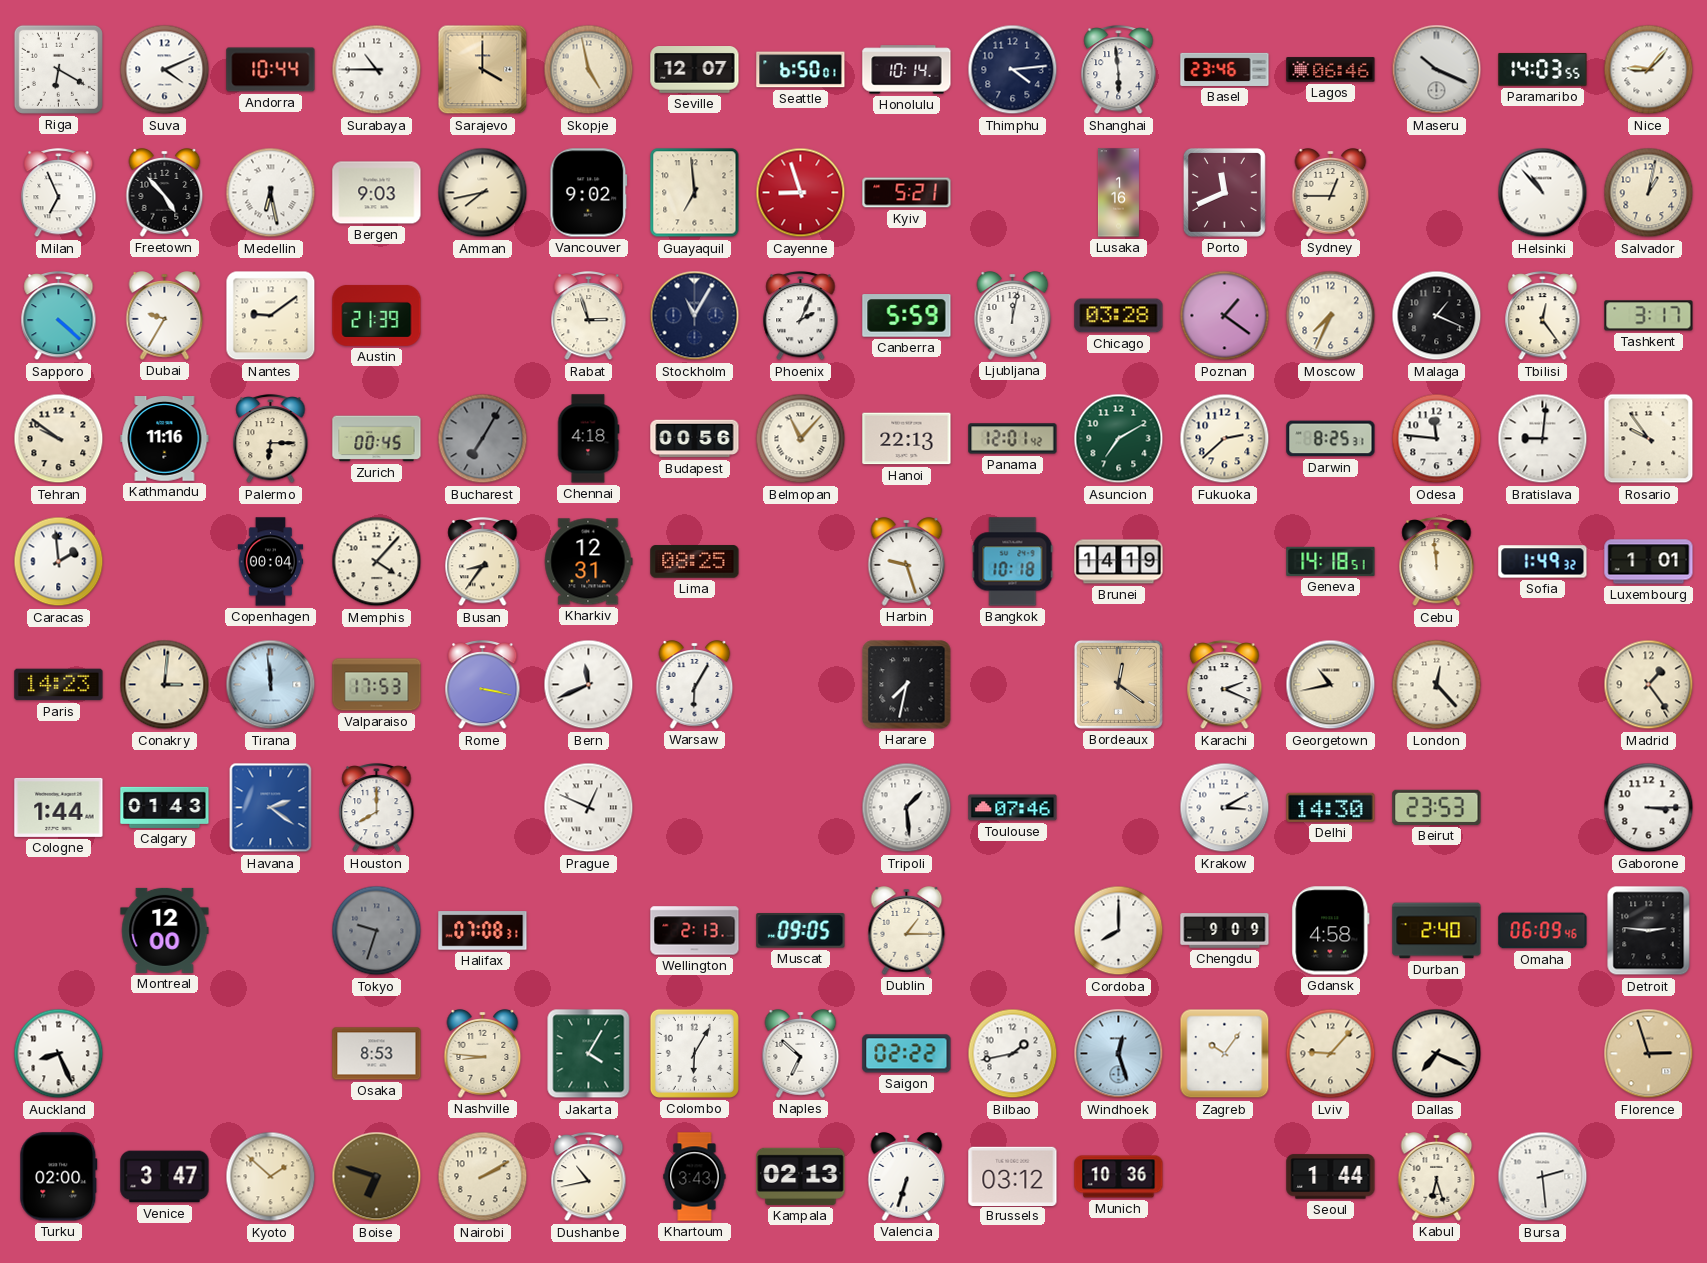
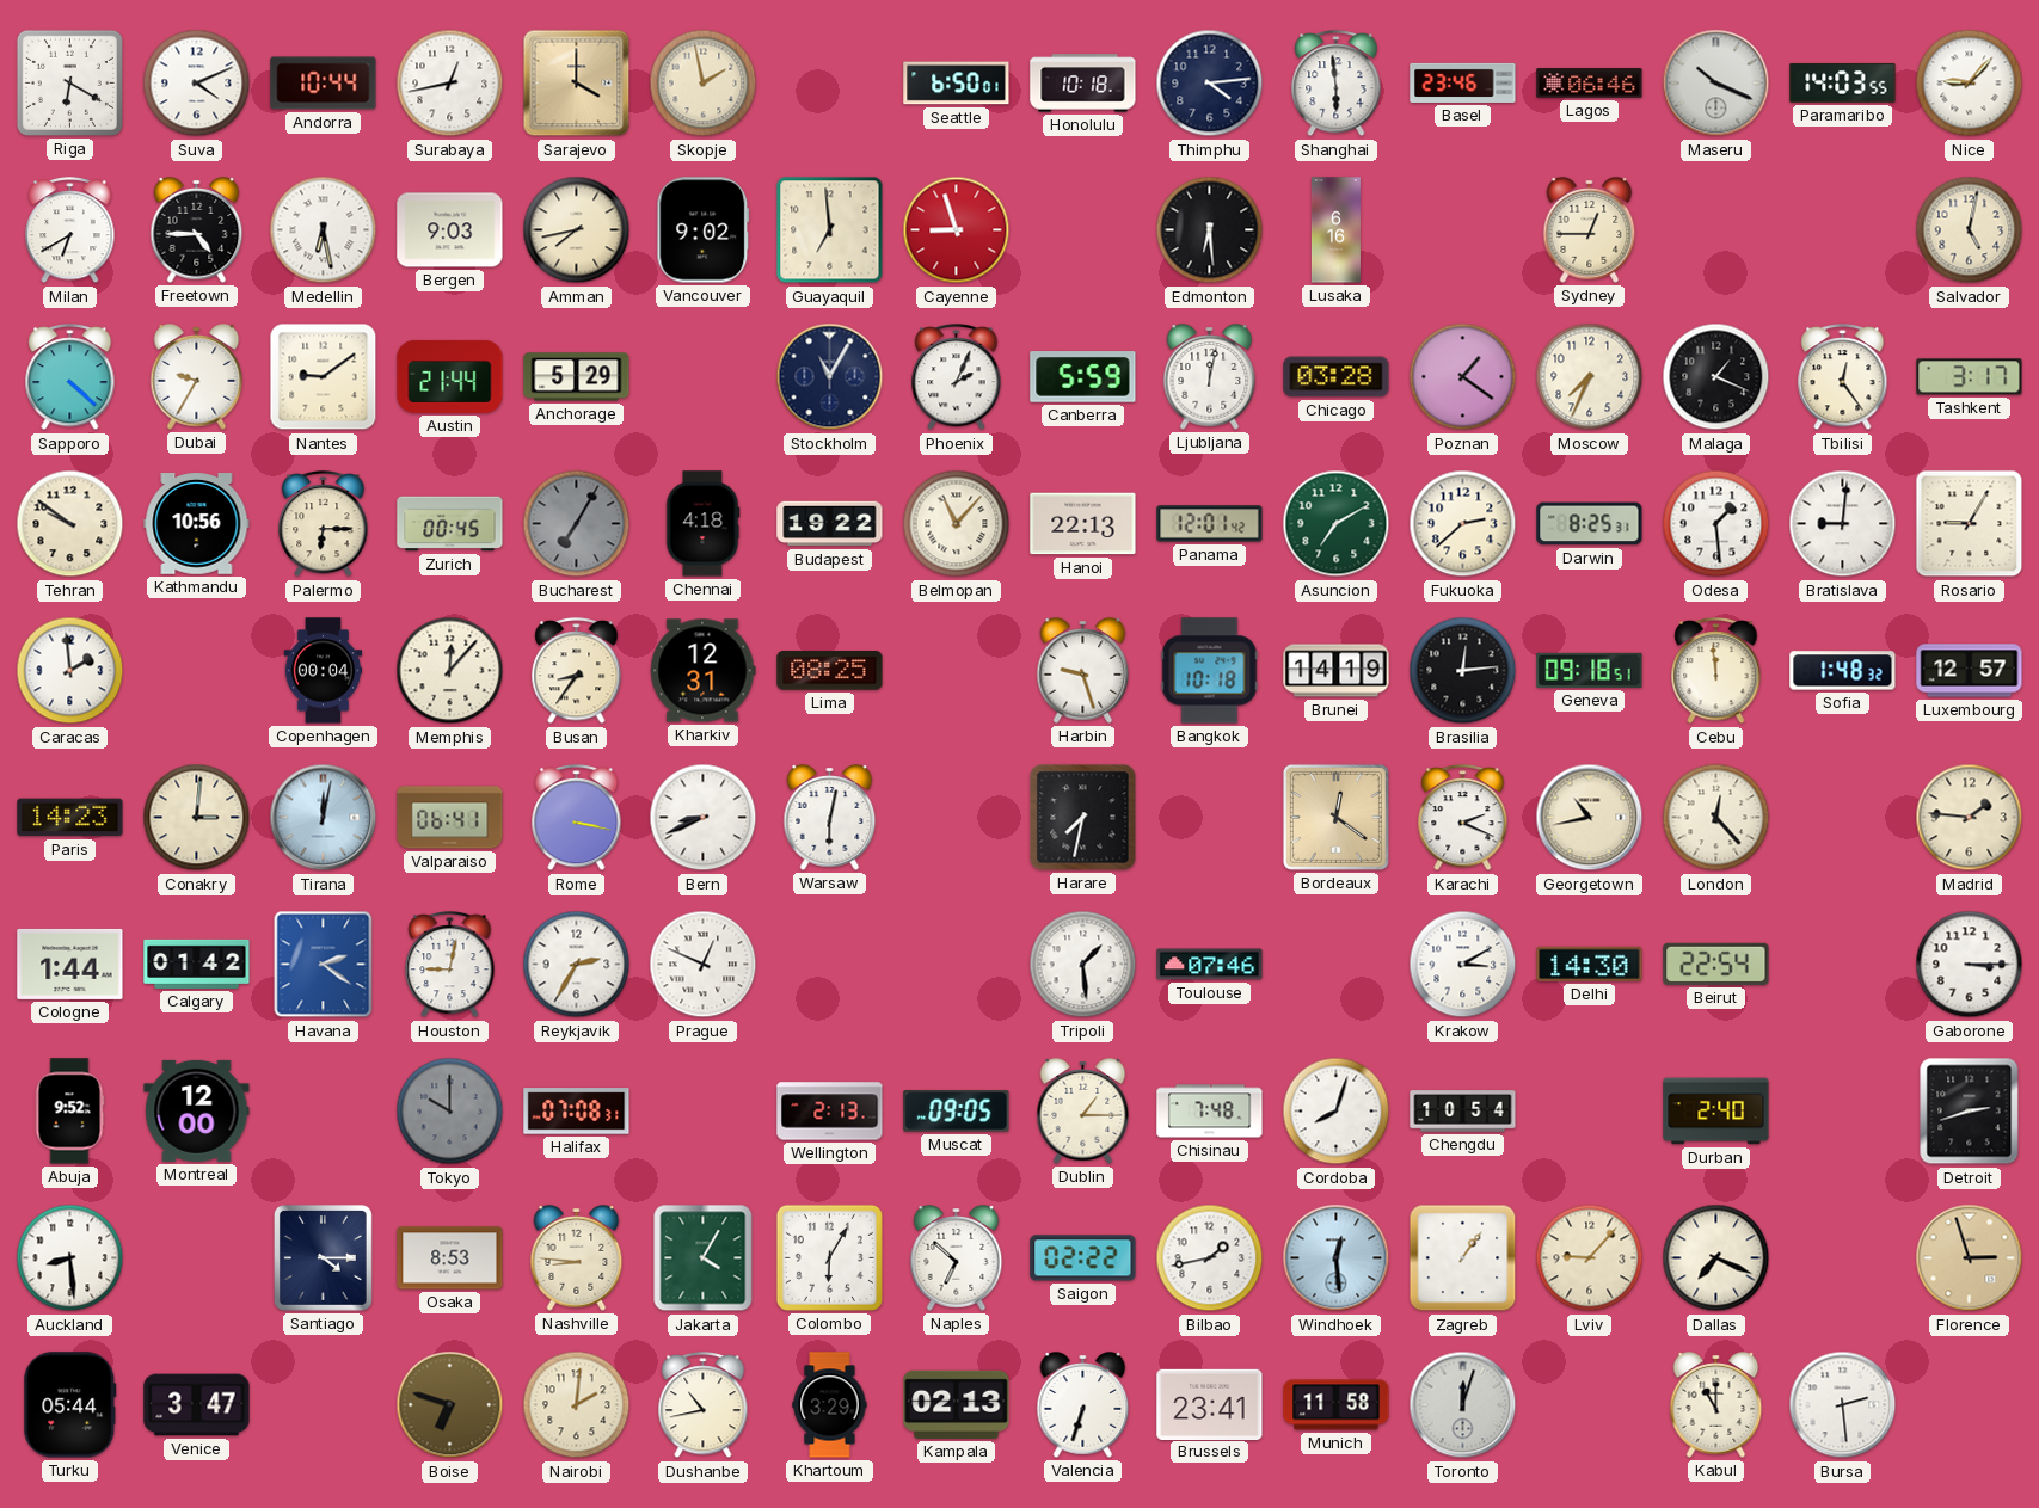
Surabaya: 10:45 -> 12:43
Skopje: 4:58 -> 1:58
Seville: 12:07 -> none
Honolulu: 10:14 -> 10:18
Milan: 6:56 -> 6:40
Freetown: 4:53 -> 4:45
Kyiv: 5:21 -> none
Edmonton: none -> 6:29
Lusaka: 1:16 -> 6:16
Porto: 11:41 -> none
Helsinki: 10:53 -> none
Salvador: 1:02 -> 5:02
Austin: 21:39 -> 21:44
Anchorage: none -> 5:29
Rabat: 2:57 -> none
Kathmandu: 11:16 -> 10:56
Budapest: 00:56 -> 19:22
Odesa: 11:46 -> 1:29
Rosario: 9:54 -> 9:05
Memphis: 4:07 -> 12:07
Brasilia: none -> 12:14
Geneva: 14:18 -> 09:18
Sofia: 1:49 -> 1:48
Luxembourg: 1:01 -> 12:57
Tirana: 11:59 -> 12:02
Valparaiso: 17:53 -> 06:41
Bern: 11:41 -> 8:41
Warsaw: 6:05 -> 6:02
Madrid: 1:24 -> 1:46
Calgary: 01:43 -> 01:42
Houston: 8:00 -> 9:02
Reykjavik: none -> 2:35
Beirut: 23:53 -> 22:54
Abuja: none -> 9:52
Tokyo: 9:33 -> 10:00
Chisinau: none -> 7:48
Cordoba: 8:00 -> 8:03
Chengdu: 9:09 -> 10:54
Gdansk: 4:58 -> none
Omaha: 06:09 -> none
Detroit: 2:46 -> 2:42
Auckland: 8:26 -> 8:29
Santiago: none -> 4:15
Windhoek: 12:27 -> 12:29
Zagreb: 10:06 -> 1:06
Turku: 02:00 -> 05:44
Kyoto: 1:52 -> none
Nairobi: 2:10 -> 2:01
Khartoum: 3:43 -> 3:29
Brussels: 03:12 -> 23:41
Munich: 10:36 -> 11:58
Toronto: none -> 12:03
Seoul: 1:44 -> none
Kabul: 6:27 -> 11:00
